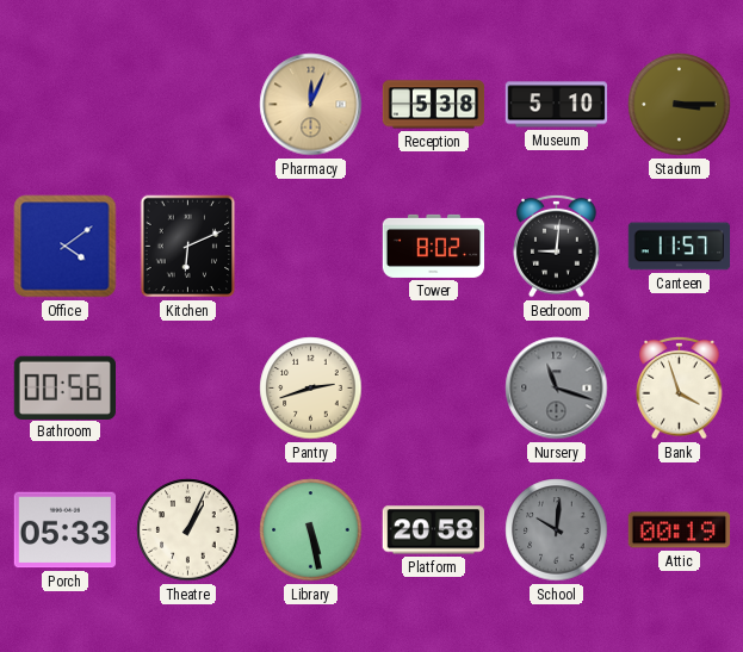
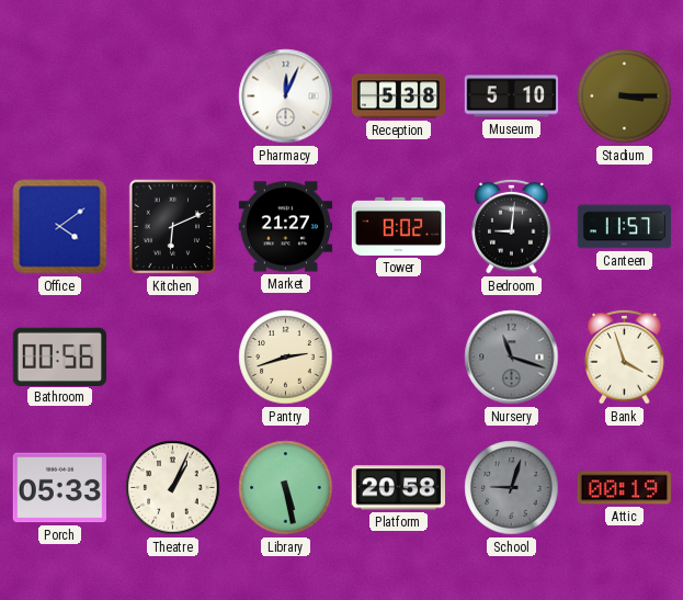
Pharmacy dial: champagne -> white
Market: none -> 21:27
School: 10:01 -> 9:03
